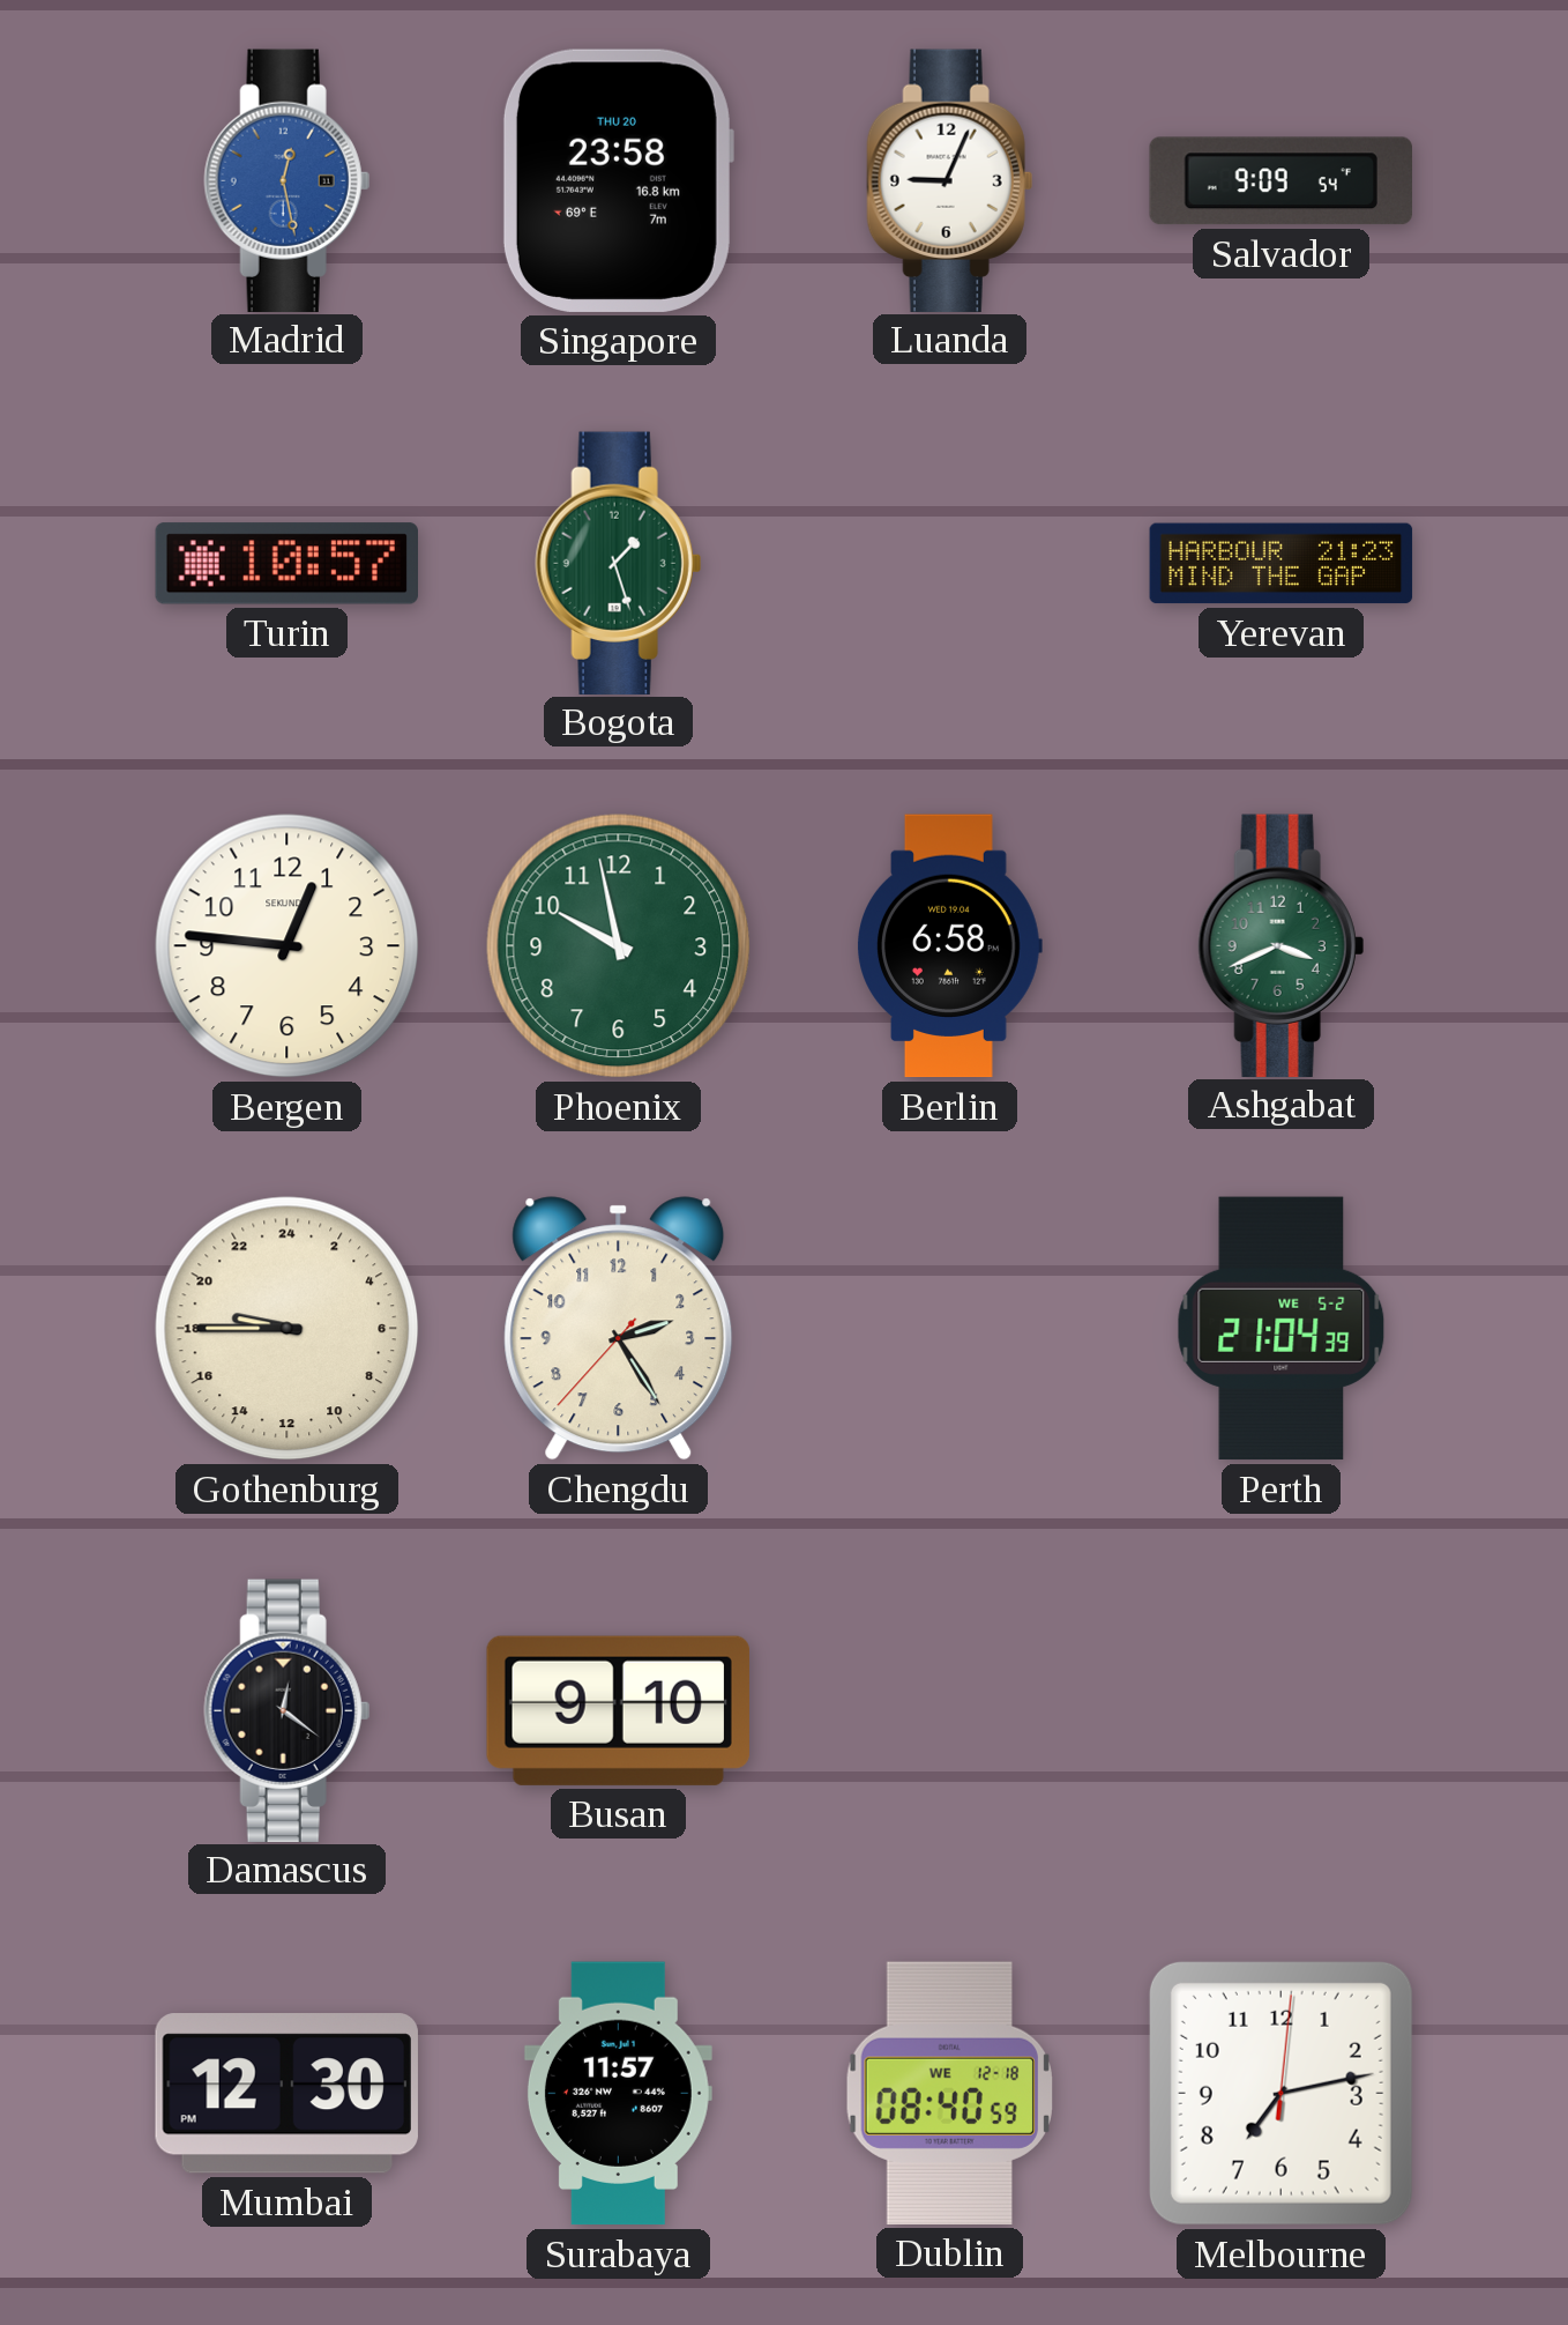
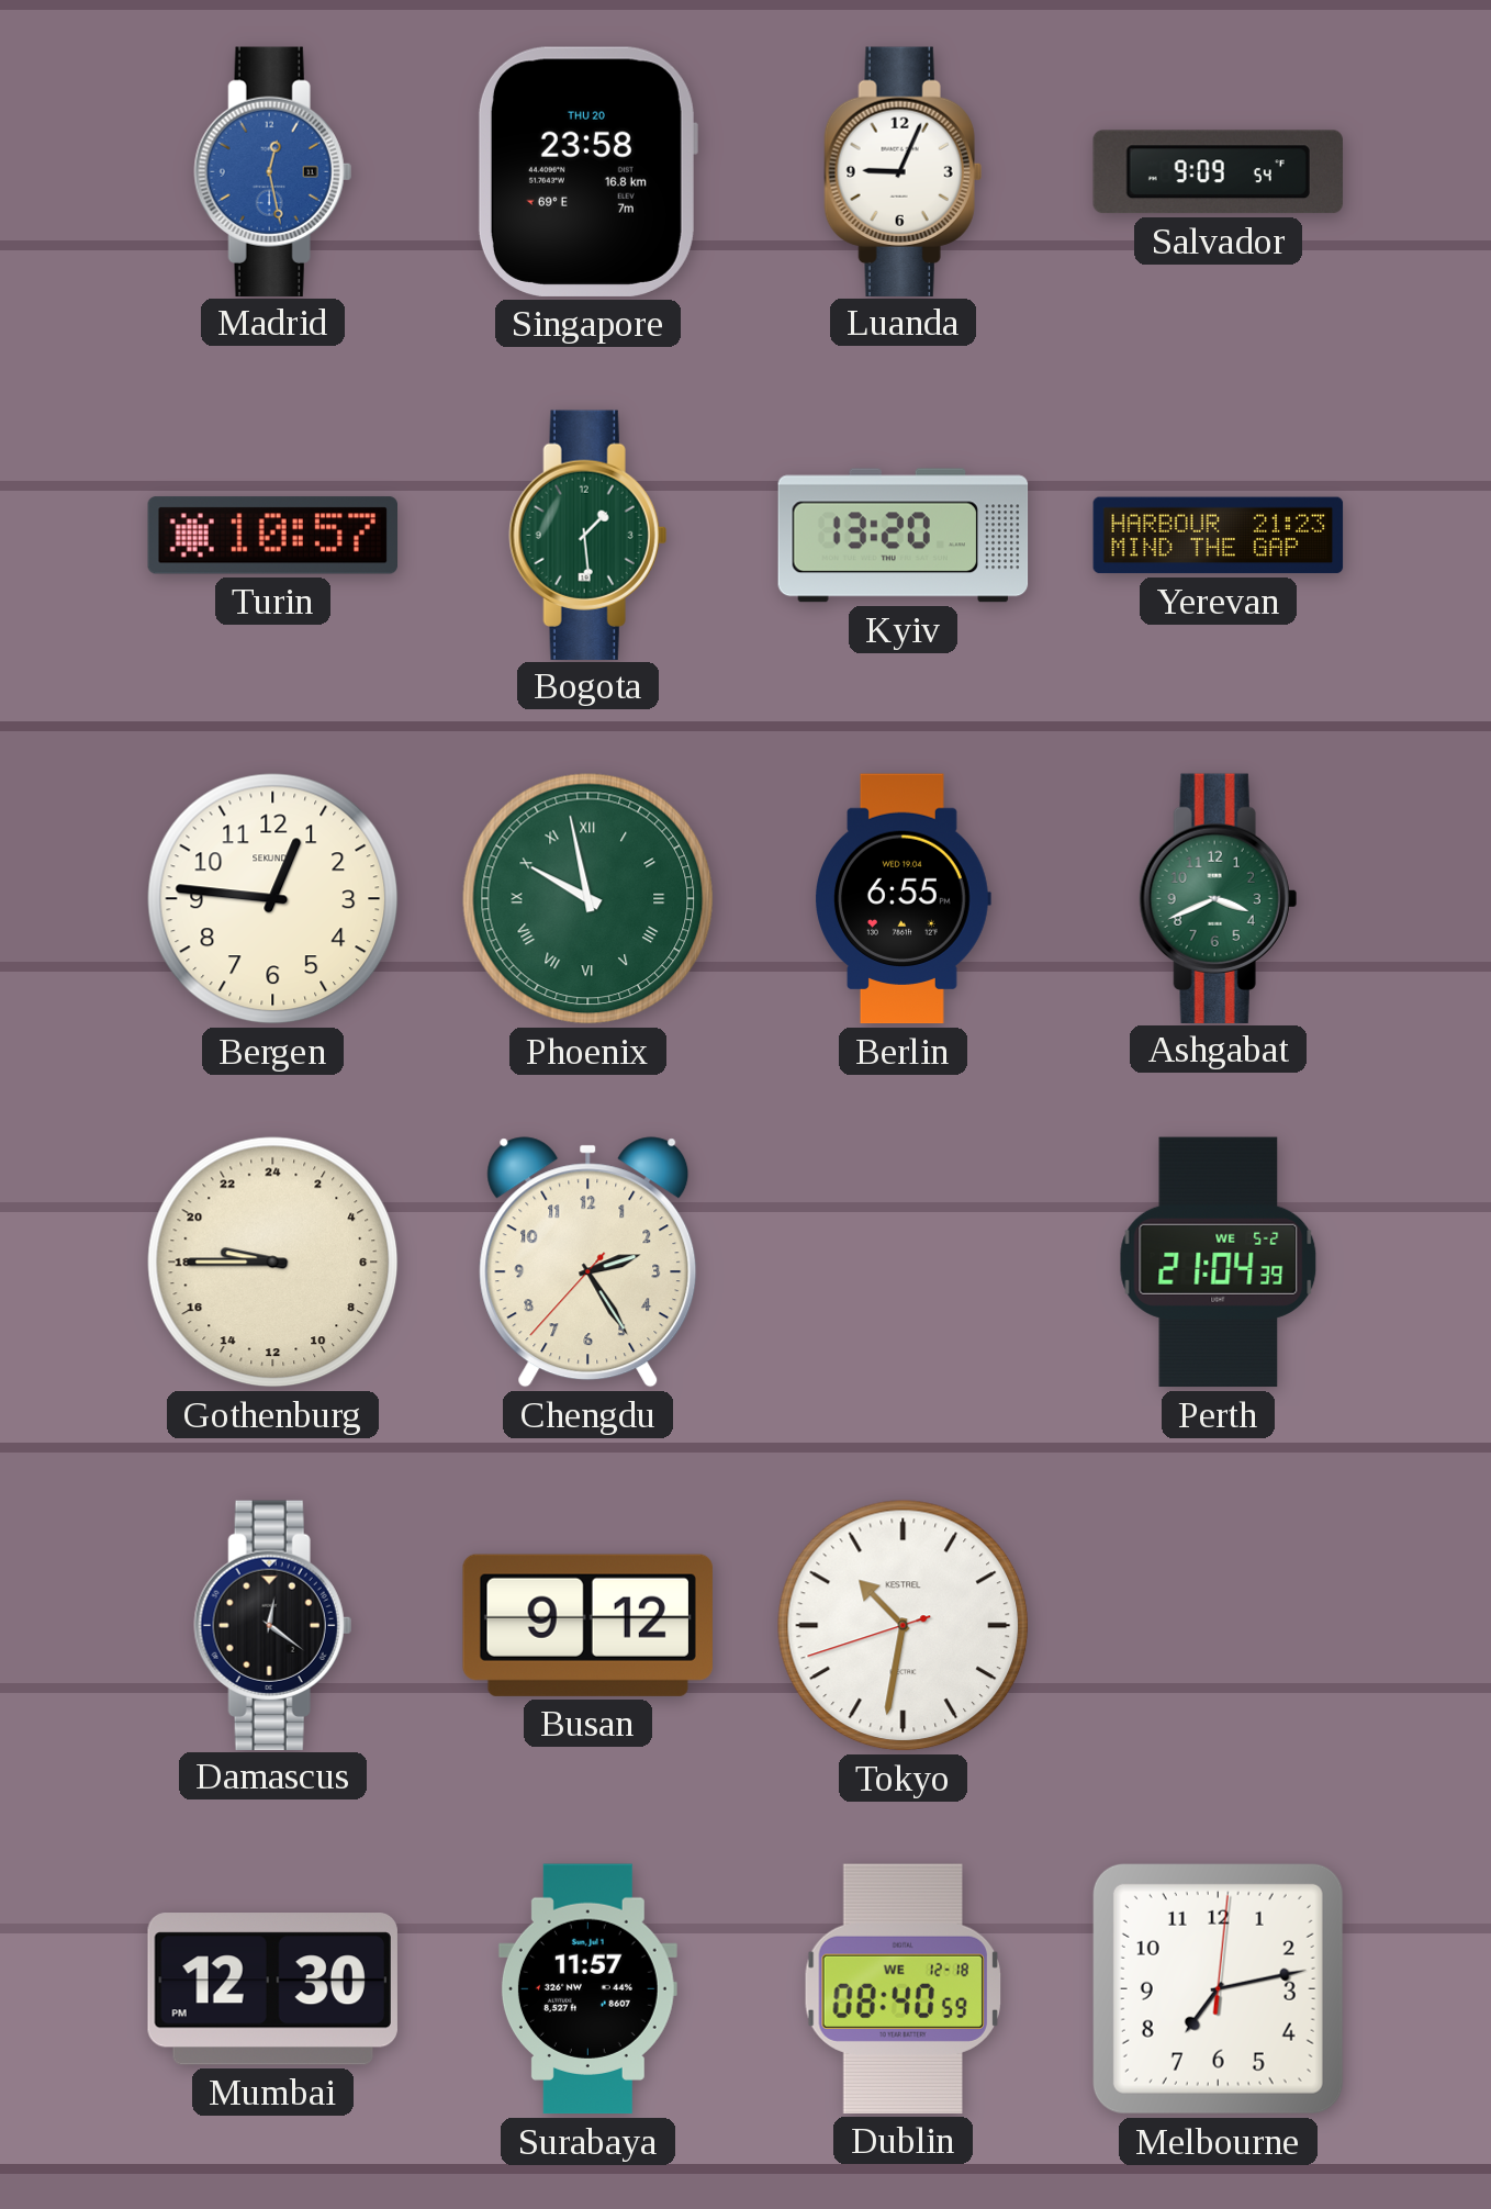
Bogota: 1:27 -> 1:29
Kyiv: none -> 13:20
Phoenix numerals: Arabic -> Roman
Berlin: 6:58 -> 6:55
Busan: 9:10 -> 9:12
Tokyo: none -> 10:31
